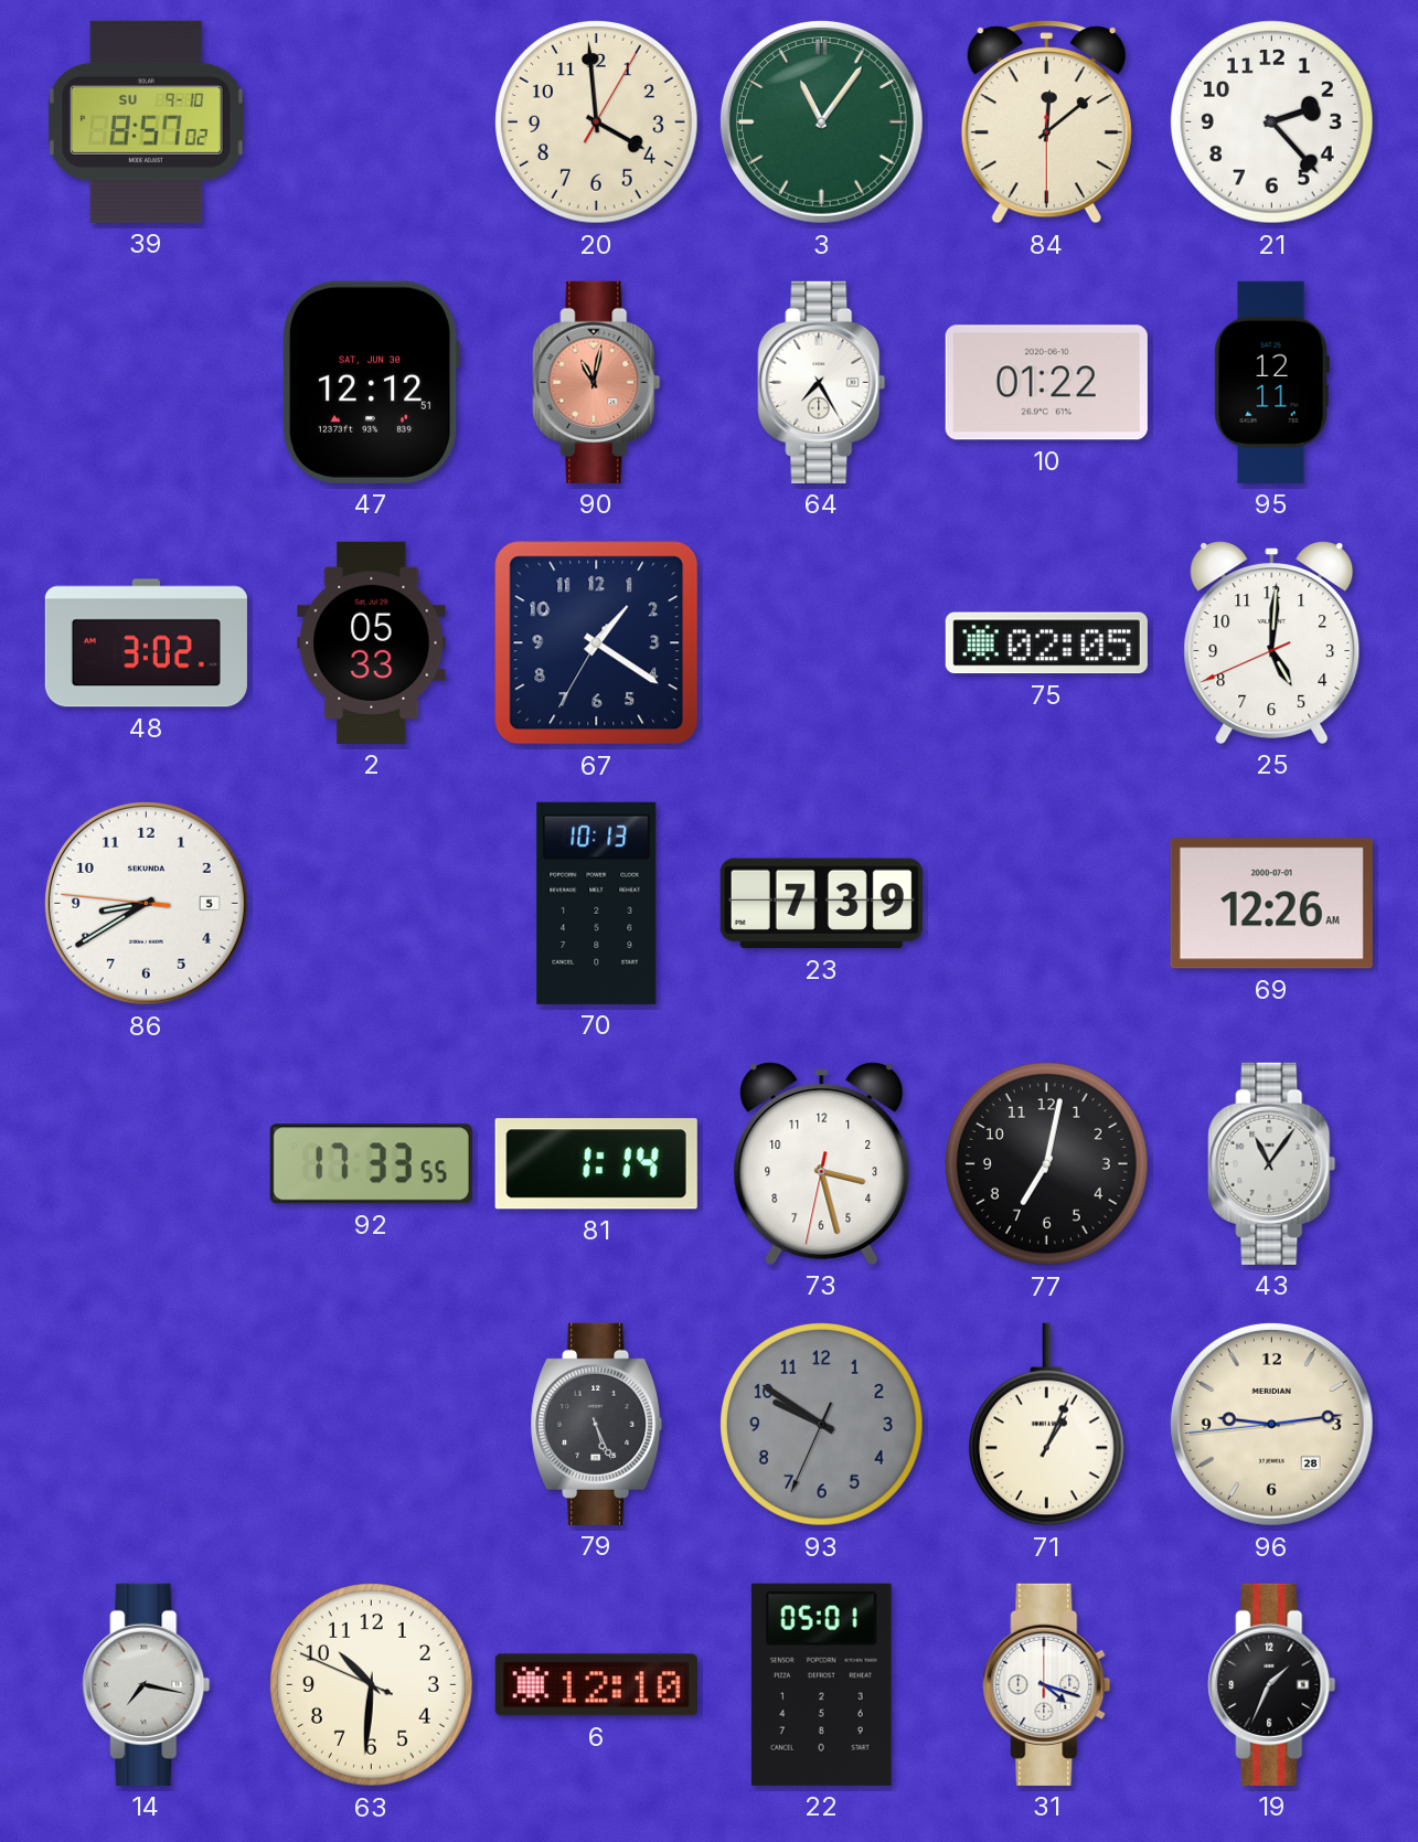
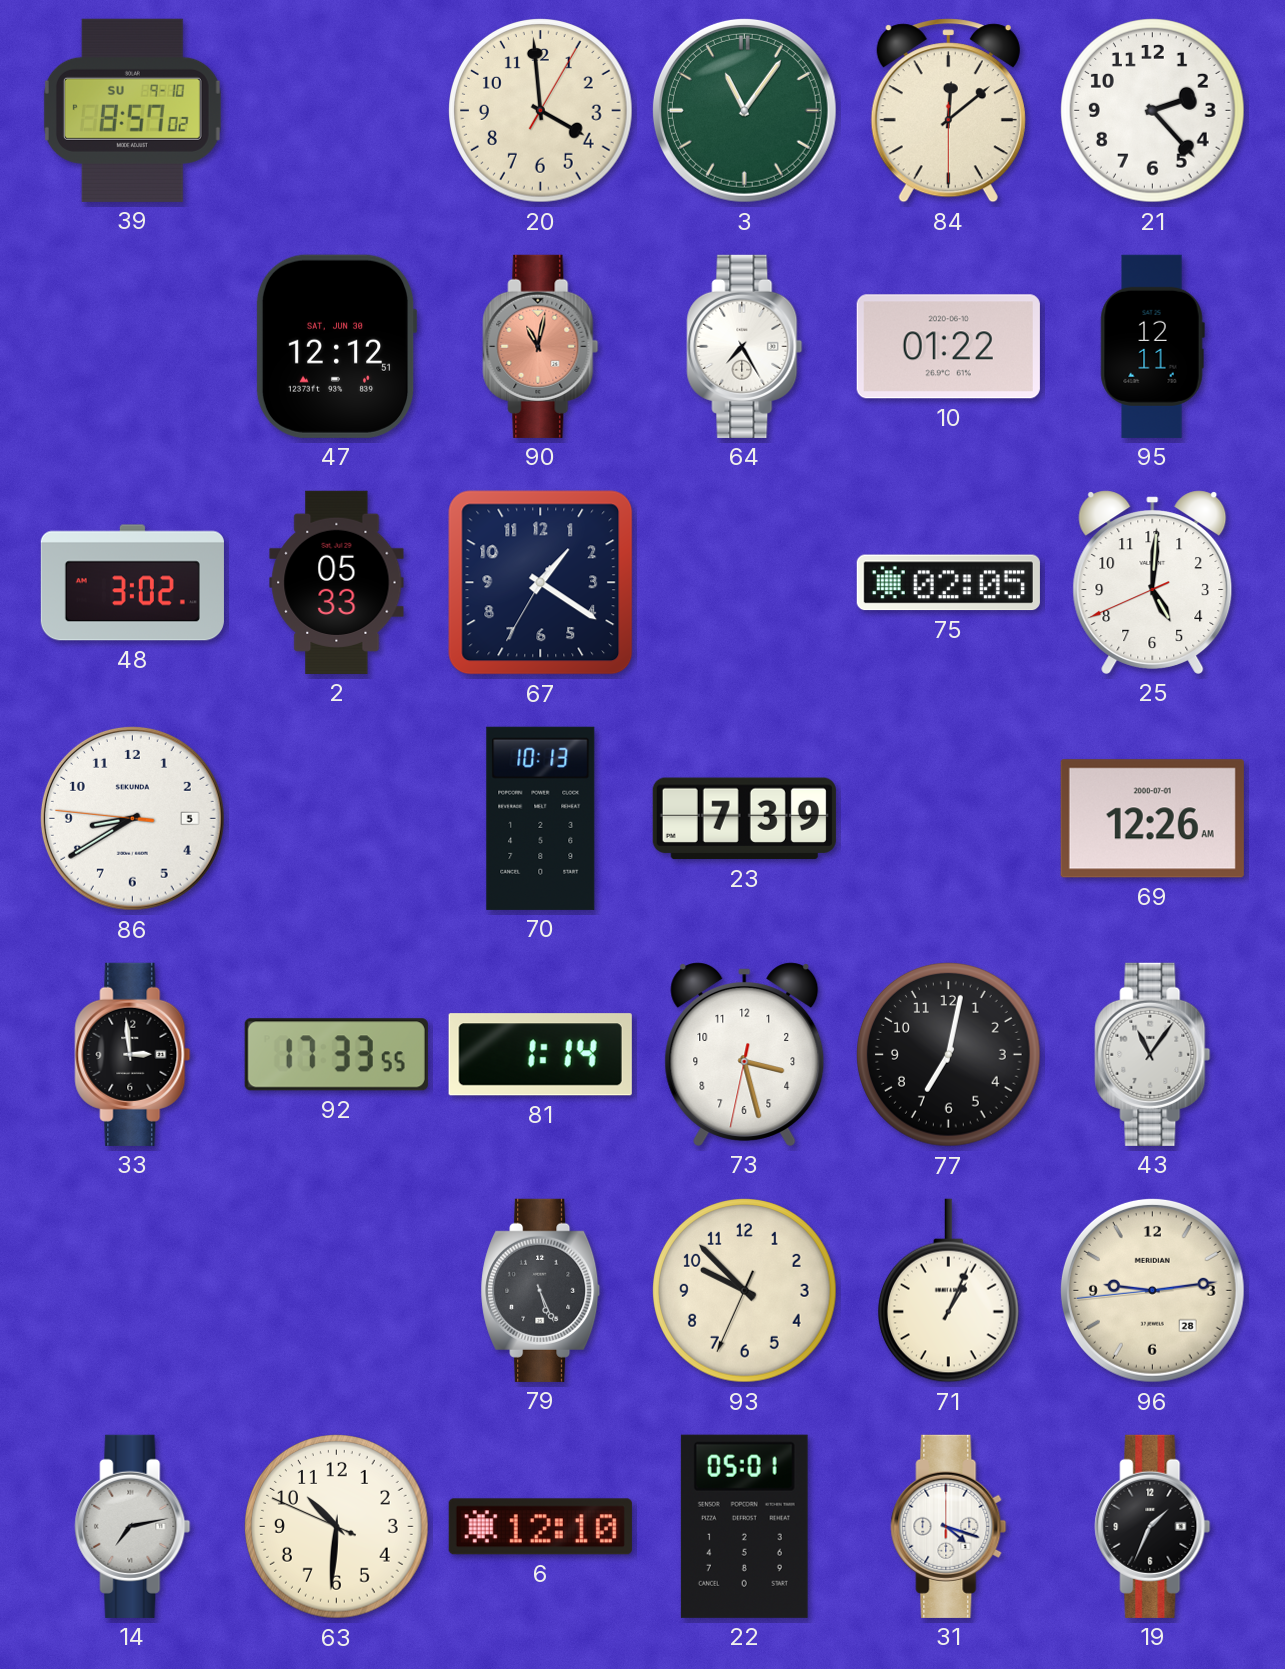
33: none -> 2:59
93: 9:50 -> 9:52
93 dial: grey -> cream
14: 7:17 -> 7:13
